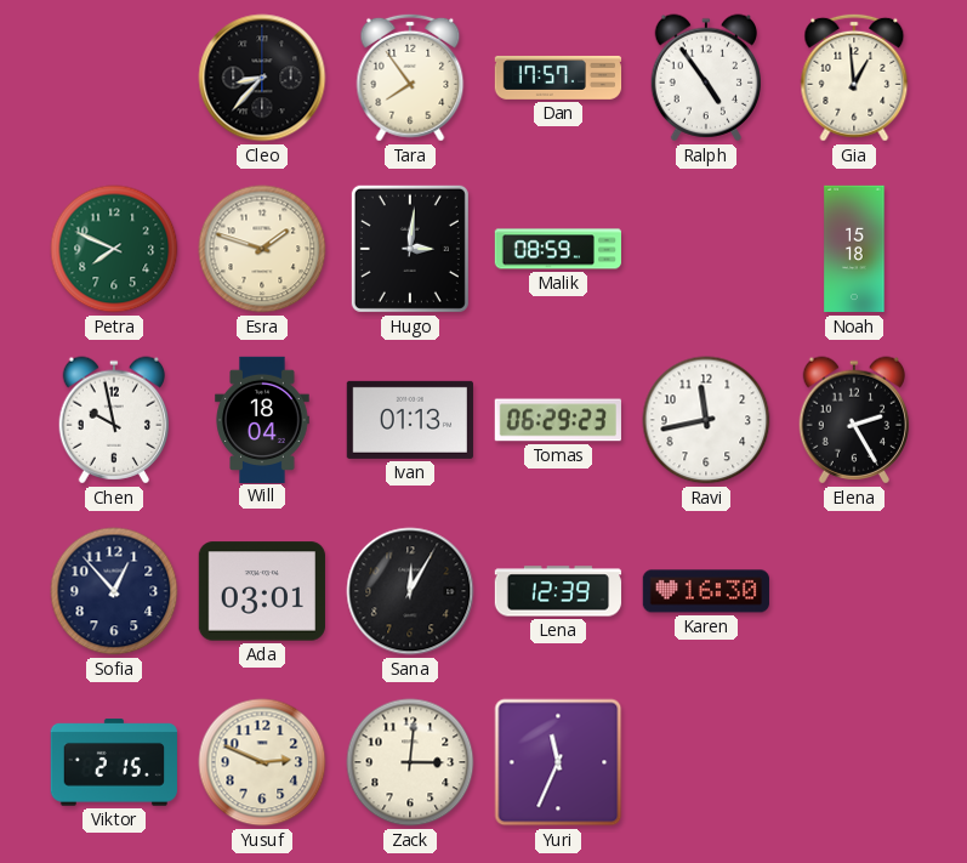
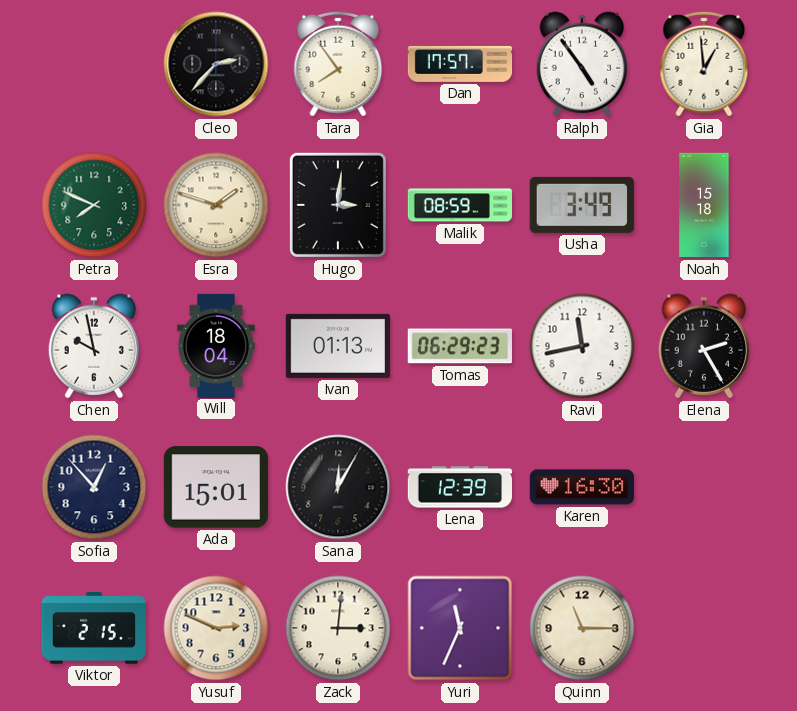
Cleo: 8:37 -> 2:37
Usha: none -> 3:49
Ada: 03:01 -> 15:01
Quinn: none -> 11:15
